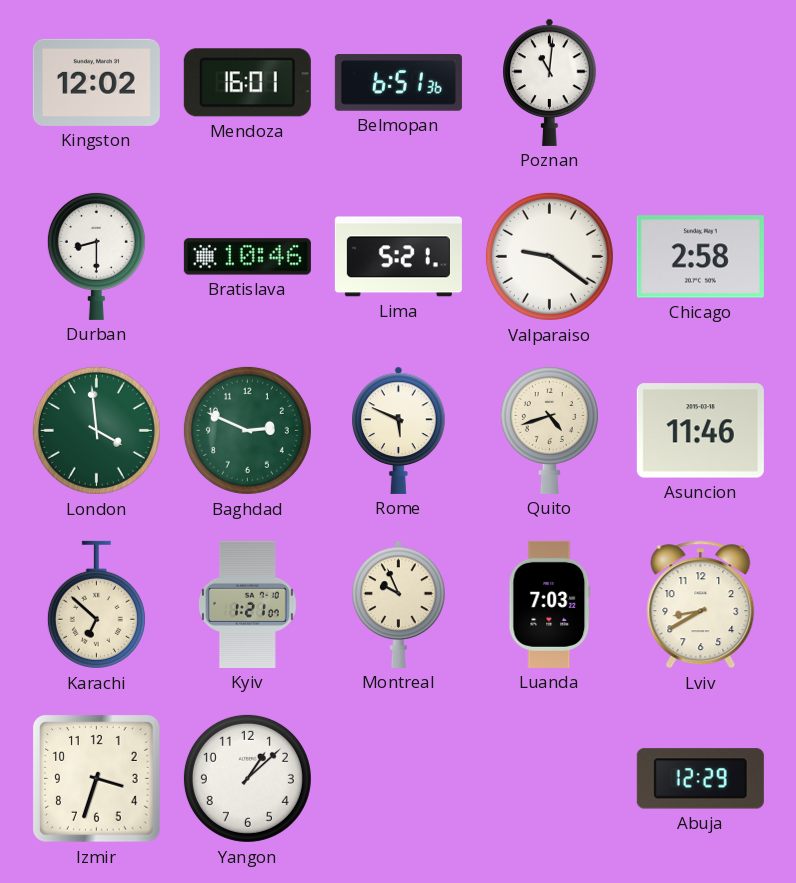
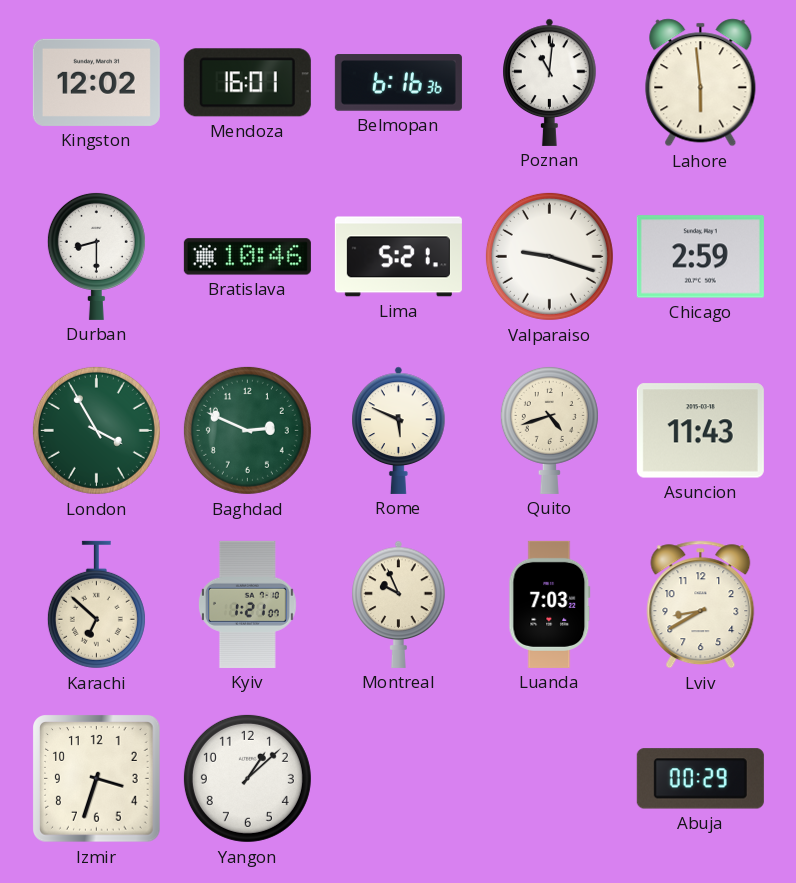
Belmopan: 6:51 -> 6:16
Lahore: none -> 5:59
Valparaiso: 9:21 -> 9:18
Chicago: 2:58 -> 2:59
London: 3:59 -> 3:55
Asuncion: 11:46 -> 11:43
Abuja: 12:29 -> 00:29
